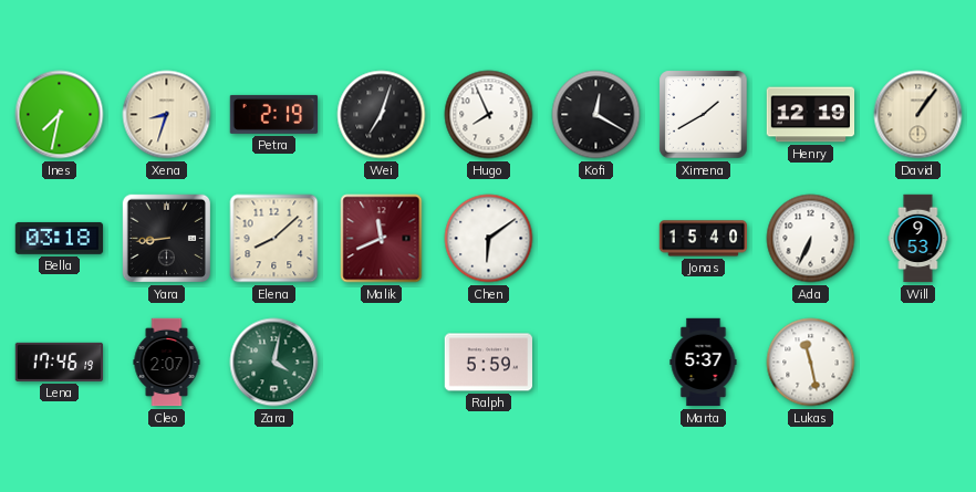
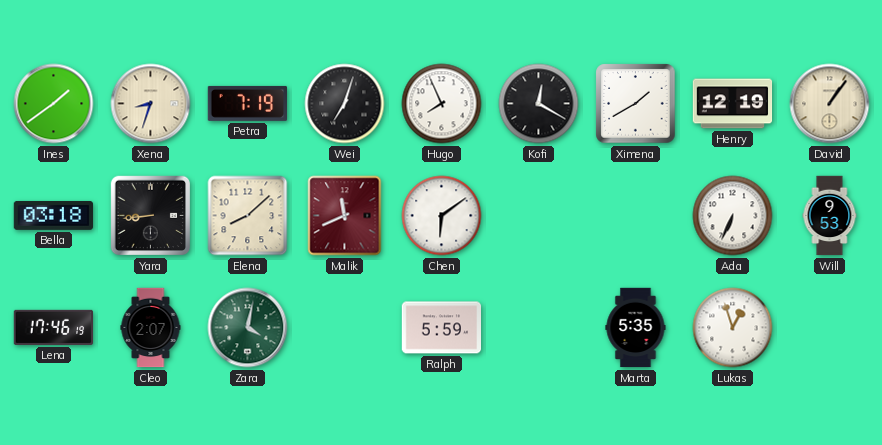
Ines: 7:32 -> 1:39
Petra: 2:19 -> 7:19
Jonas: 15:40 -> none
Marta: 5:37 -> 5:35
Lukas: 11:28 -> 12:57
